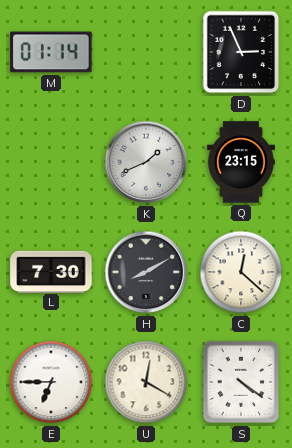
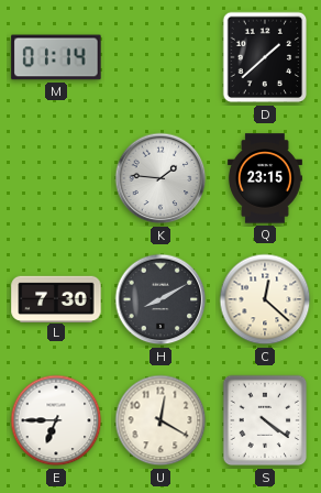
D: 2:56 -> 1:38
K: 1:41 -> 1:46
